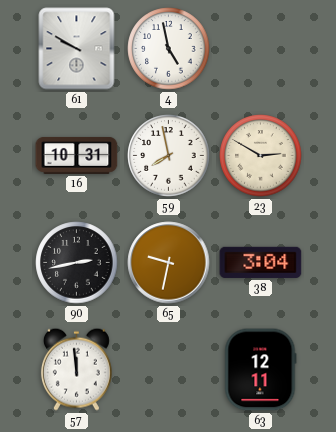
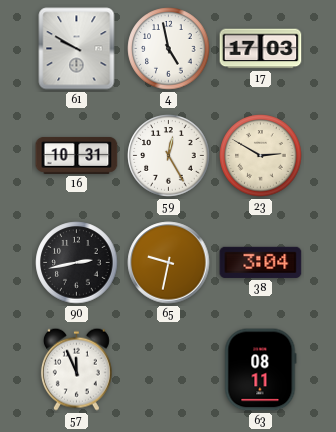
17: none -> 17:03
59: 7:58 -> 12:25
57: 11:59 -> 11:56
63: 12:11 -> 08:11
